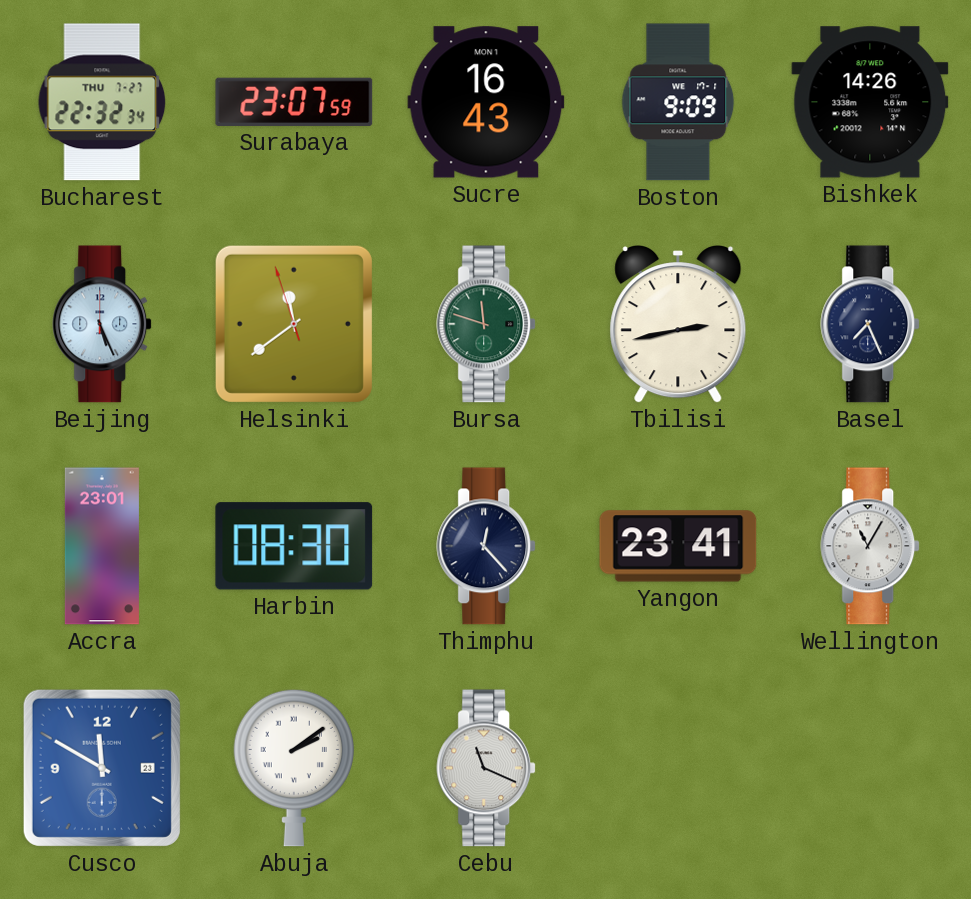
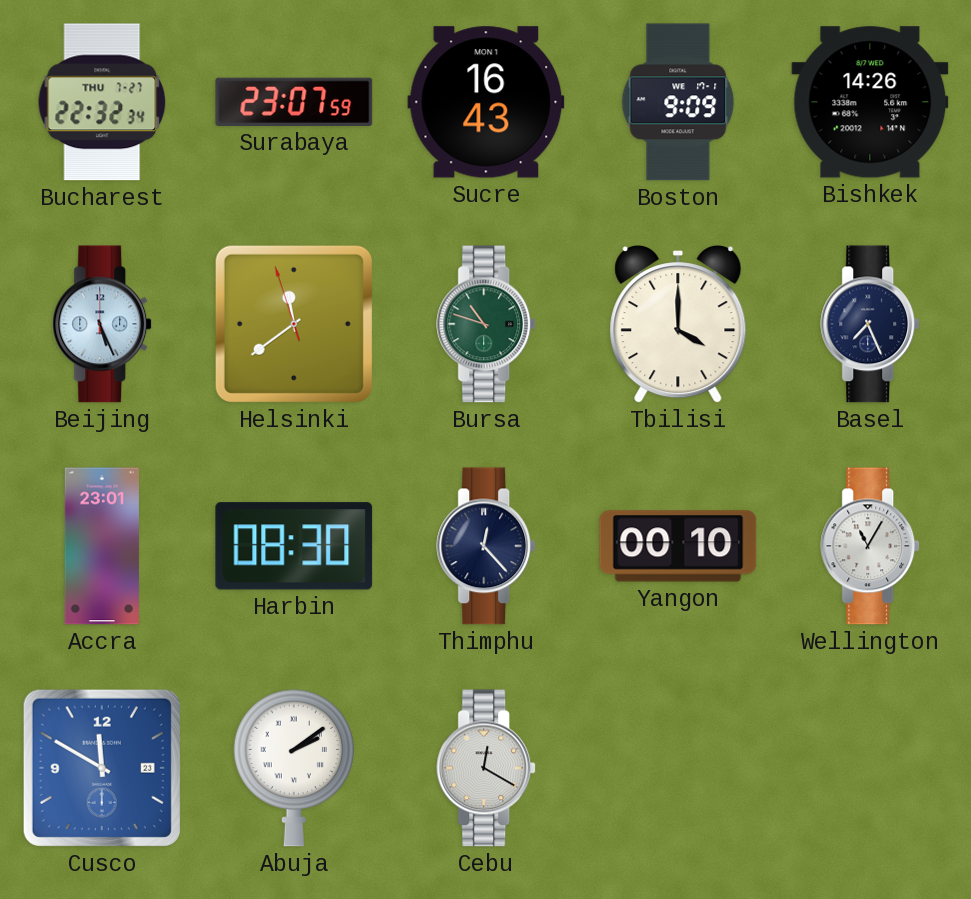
Bursa: 11:48 -> 10:48
Tbilisi: 2:43 -> 4:00
Yangon: 23:41 -> 00:10
Cebu: 11:19 -> 12:20
